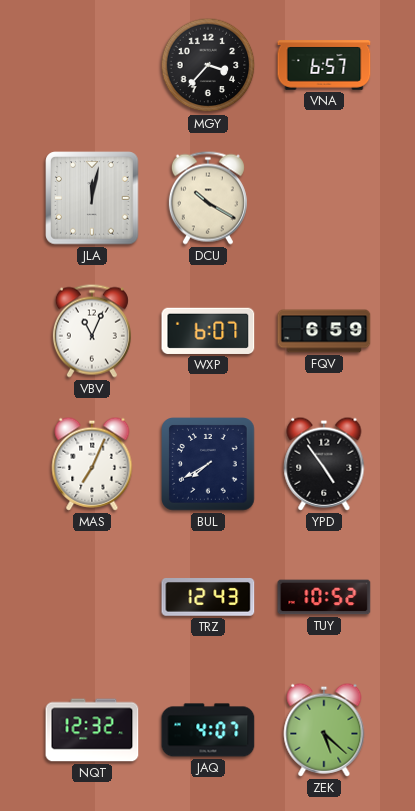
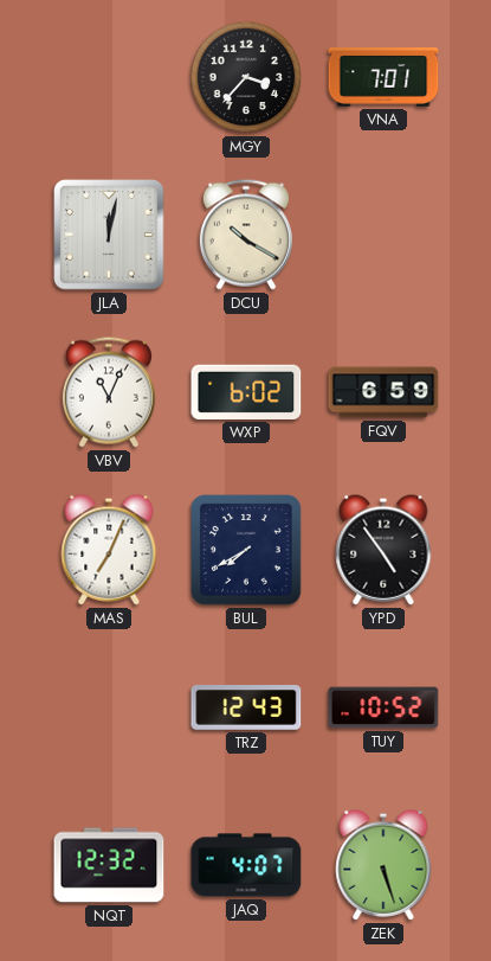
VNA: 6:57 -> 7:01
WXP: 6:07 -> 6:02
ZEK: 5:22 -> 5:27
